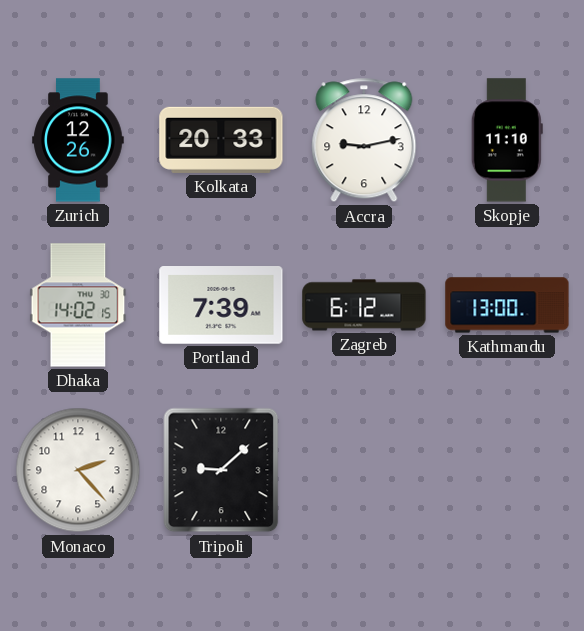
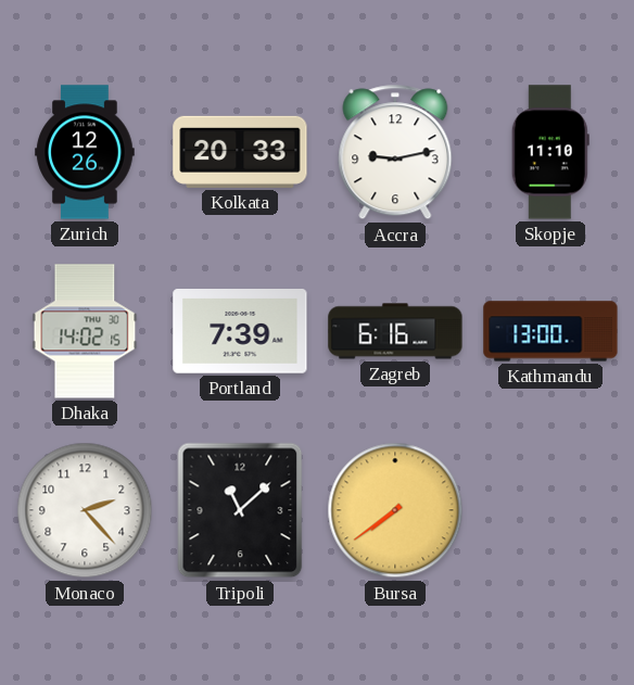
Zagreb: 6:12 -> 6:16
Tripoli: 9:08 -> 11:08
Bursa: none -> 7:39
